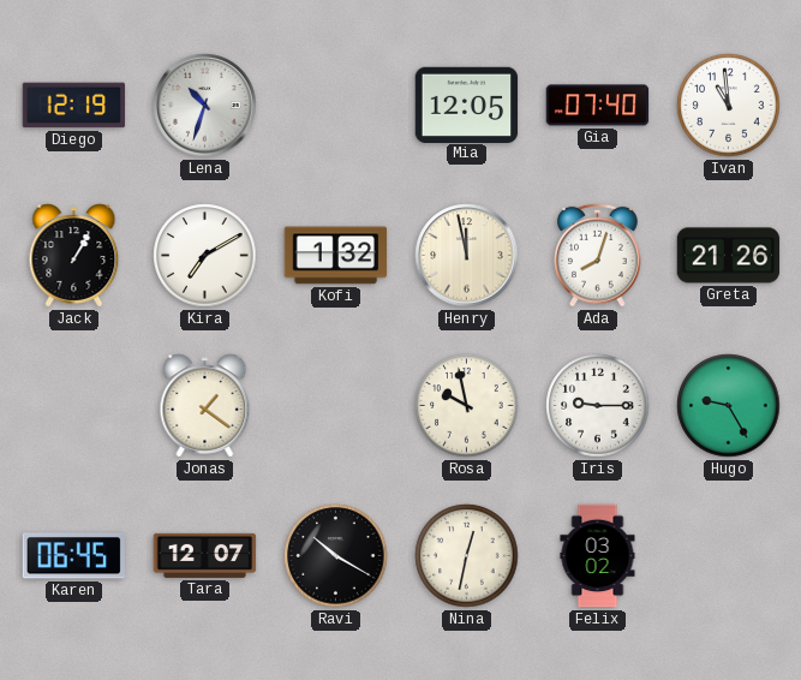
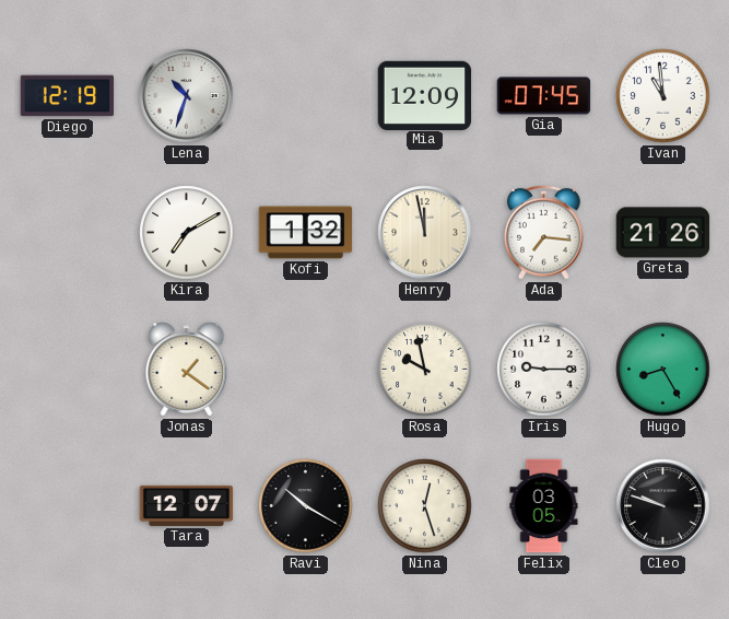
Mia: 12:05 -> 12:09
Gia: 07:40 -> 07:45
Jack: 1:05 -> none
Ada: 8:03 -> 7:16
Hugo: 9:25 -> 8:25
Karen: 06:45 -> none
Nina: 12:32 -> 12:27
Felix: 03:02 -> 03:05
Cleo: none -> 9:48
